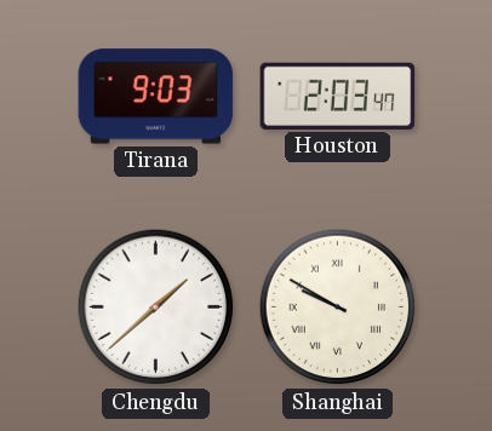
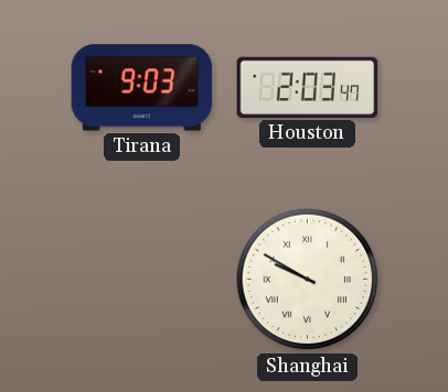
Chengdu: 1:38 -> none
